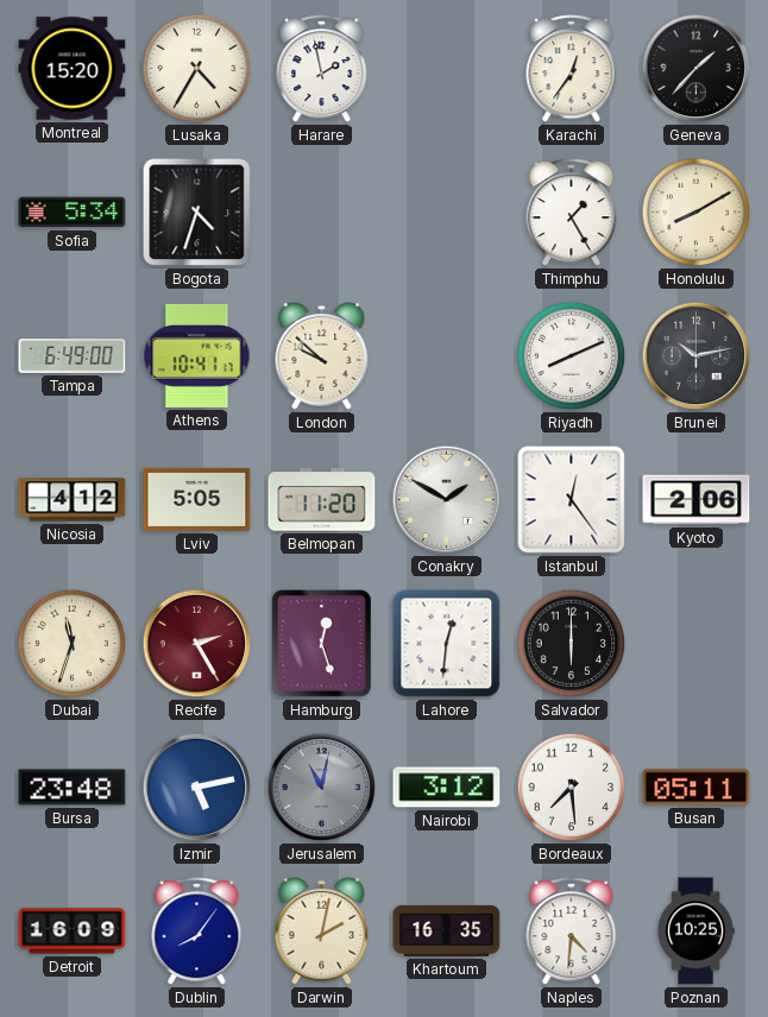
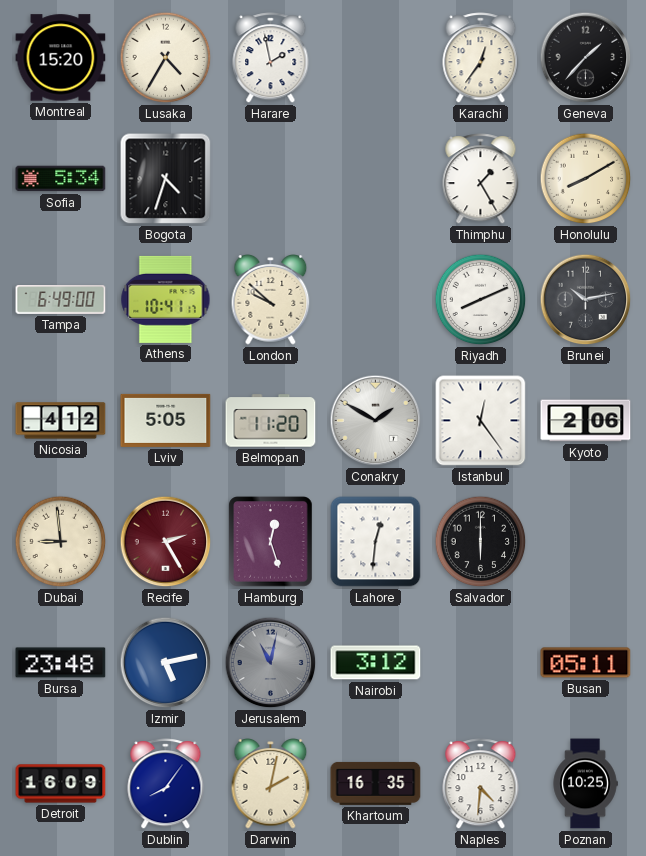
Dubai: 11:33 -> 8:59
Bordeaux: 7:29 -> none
